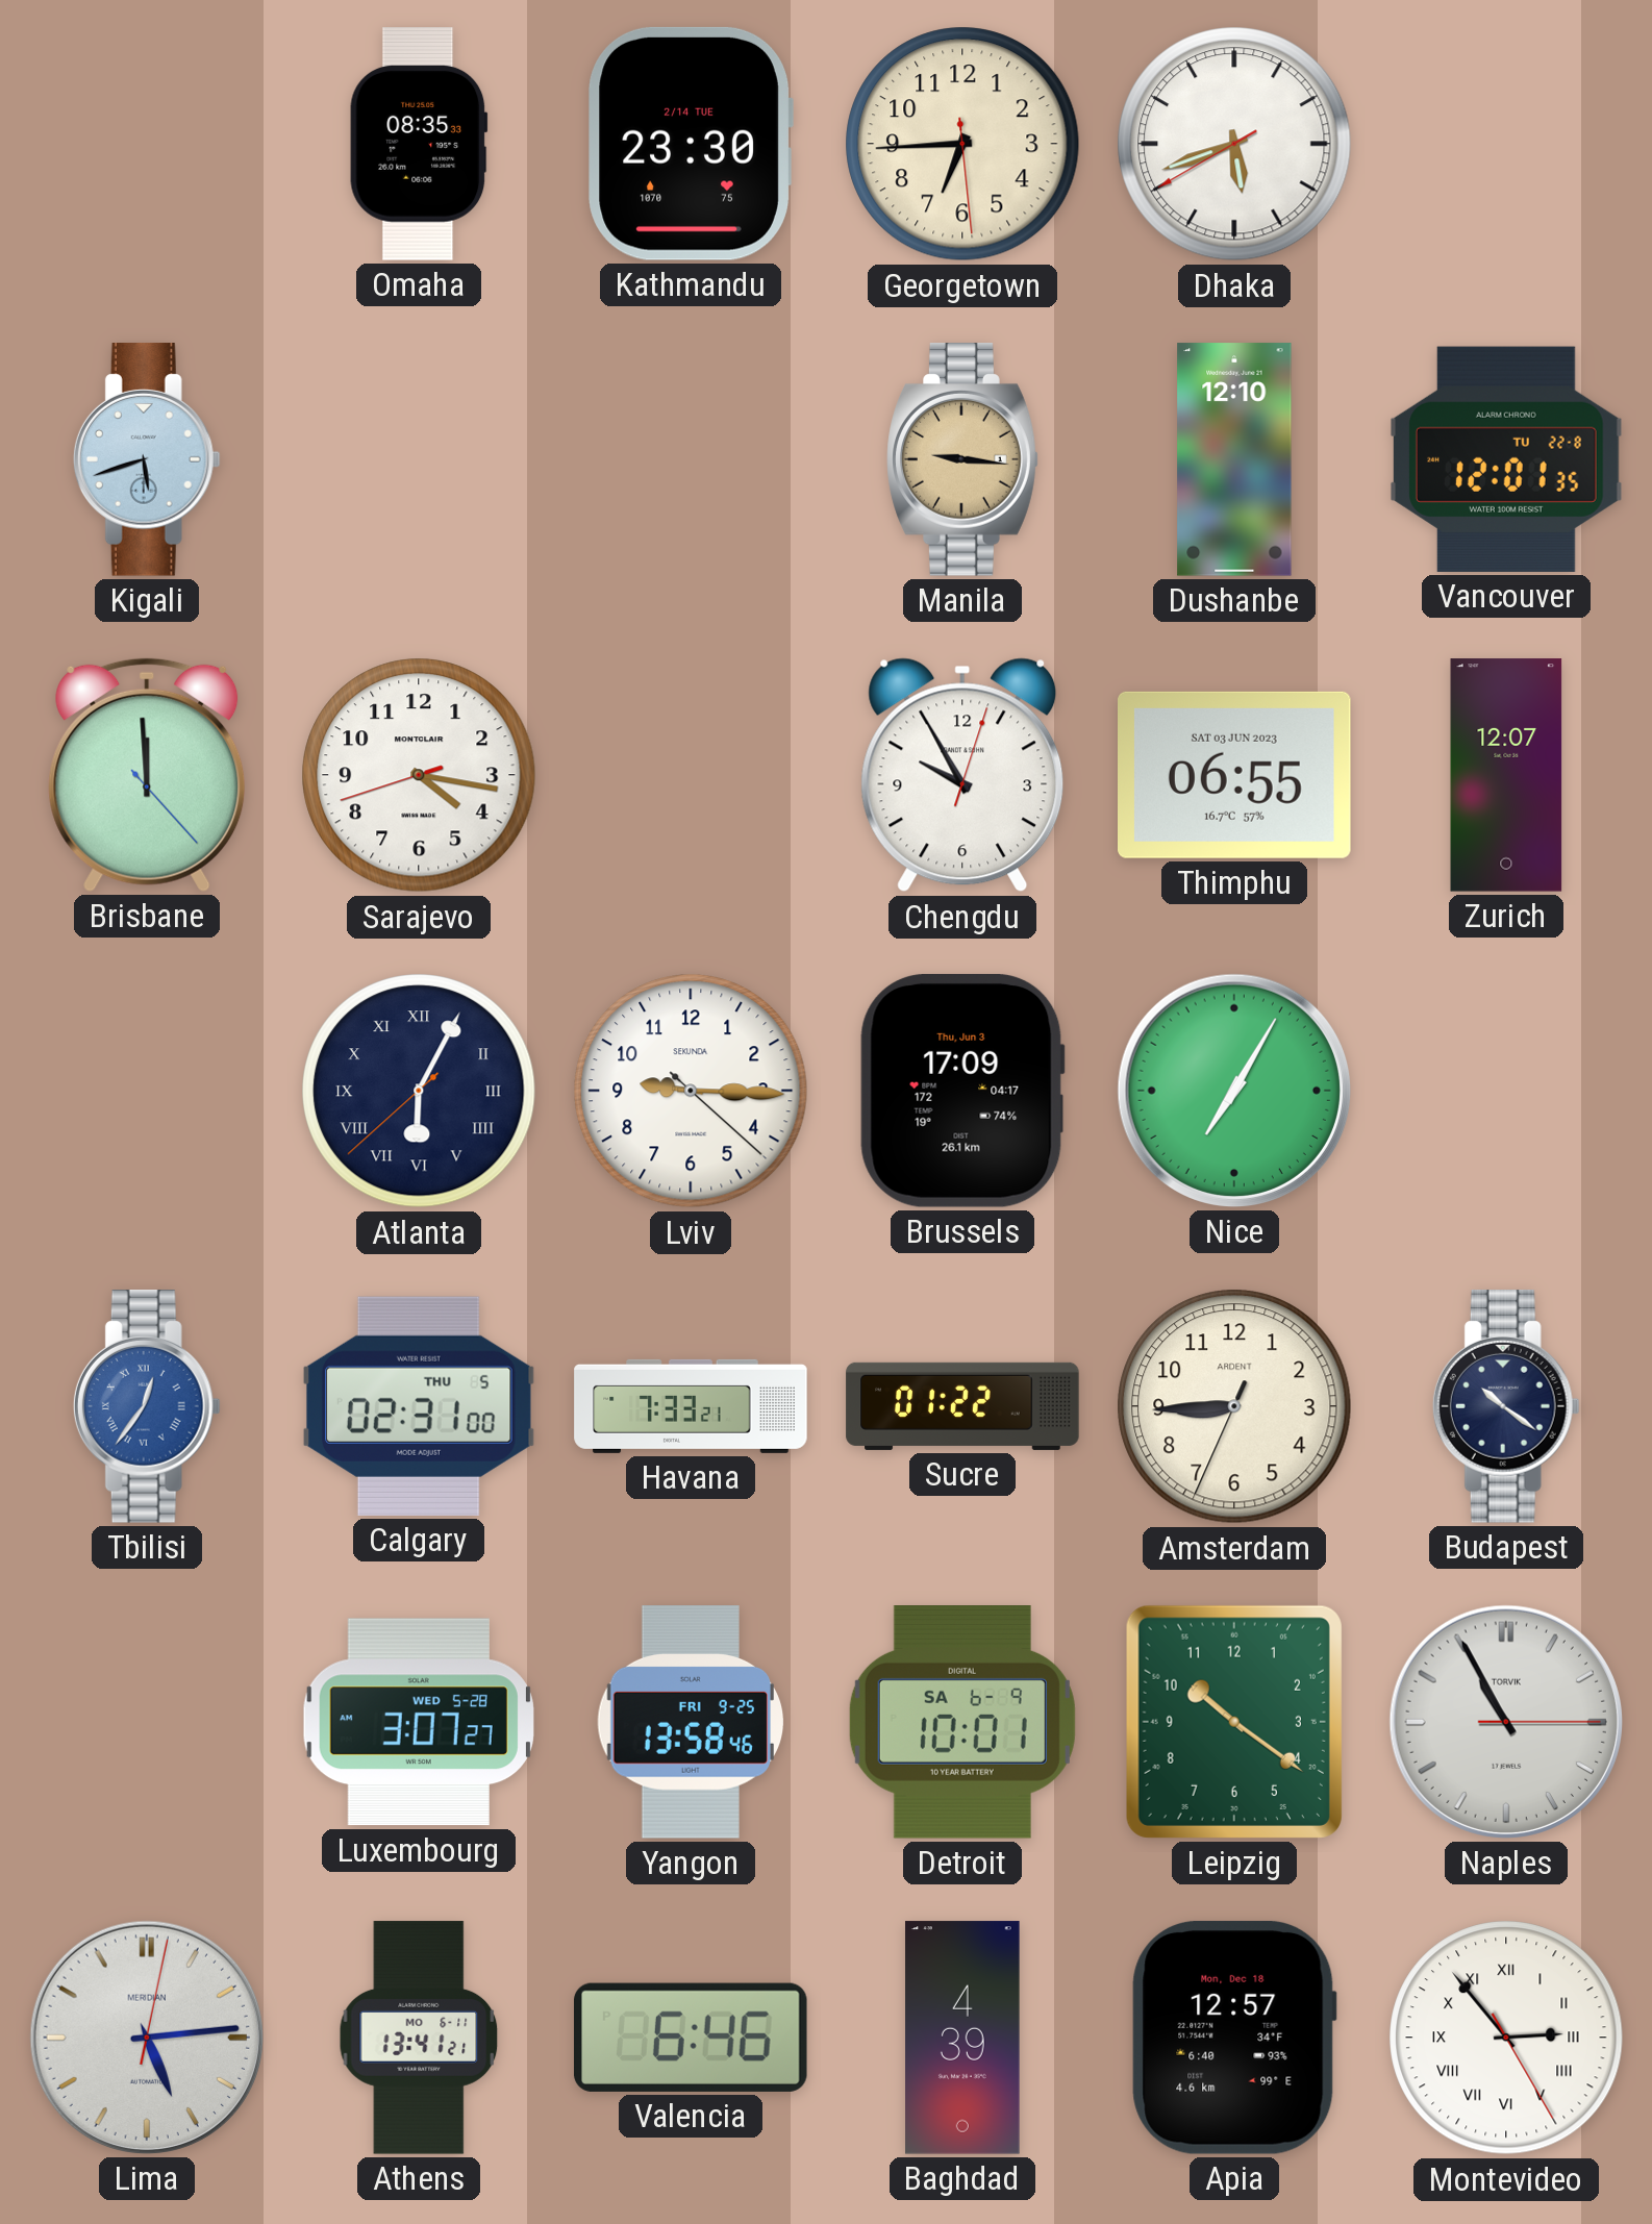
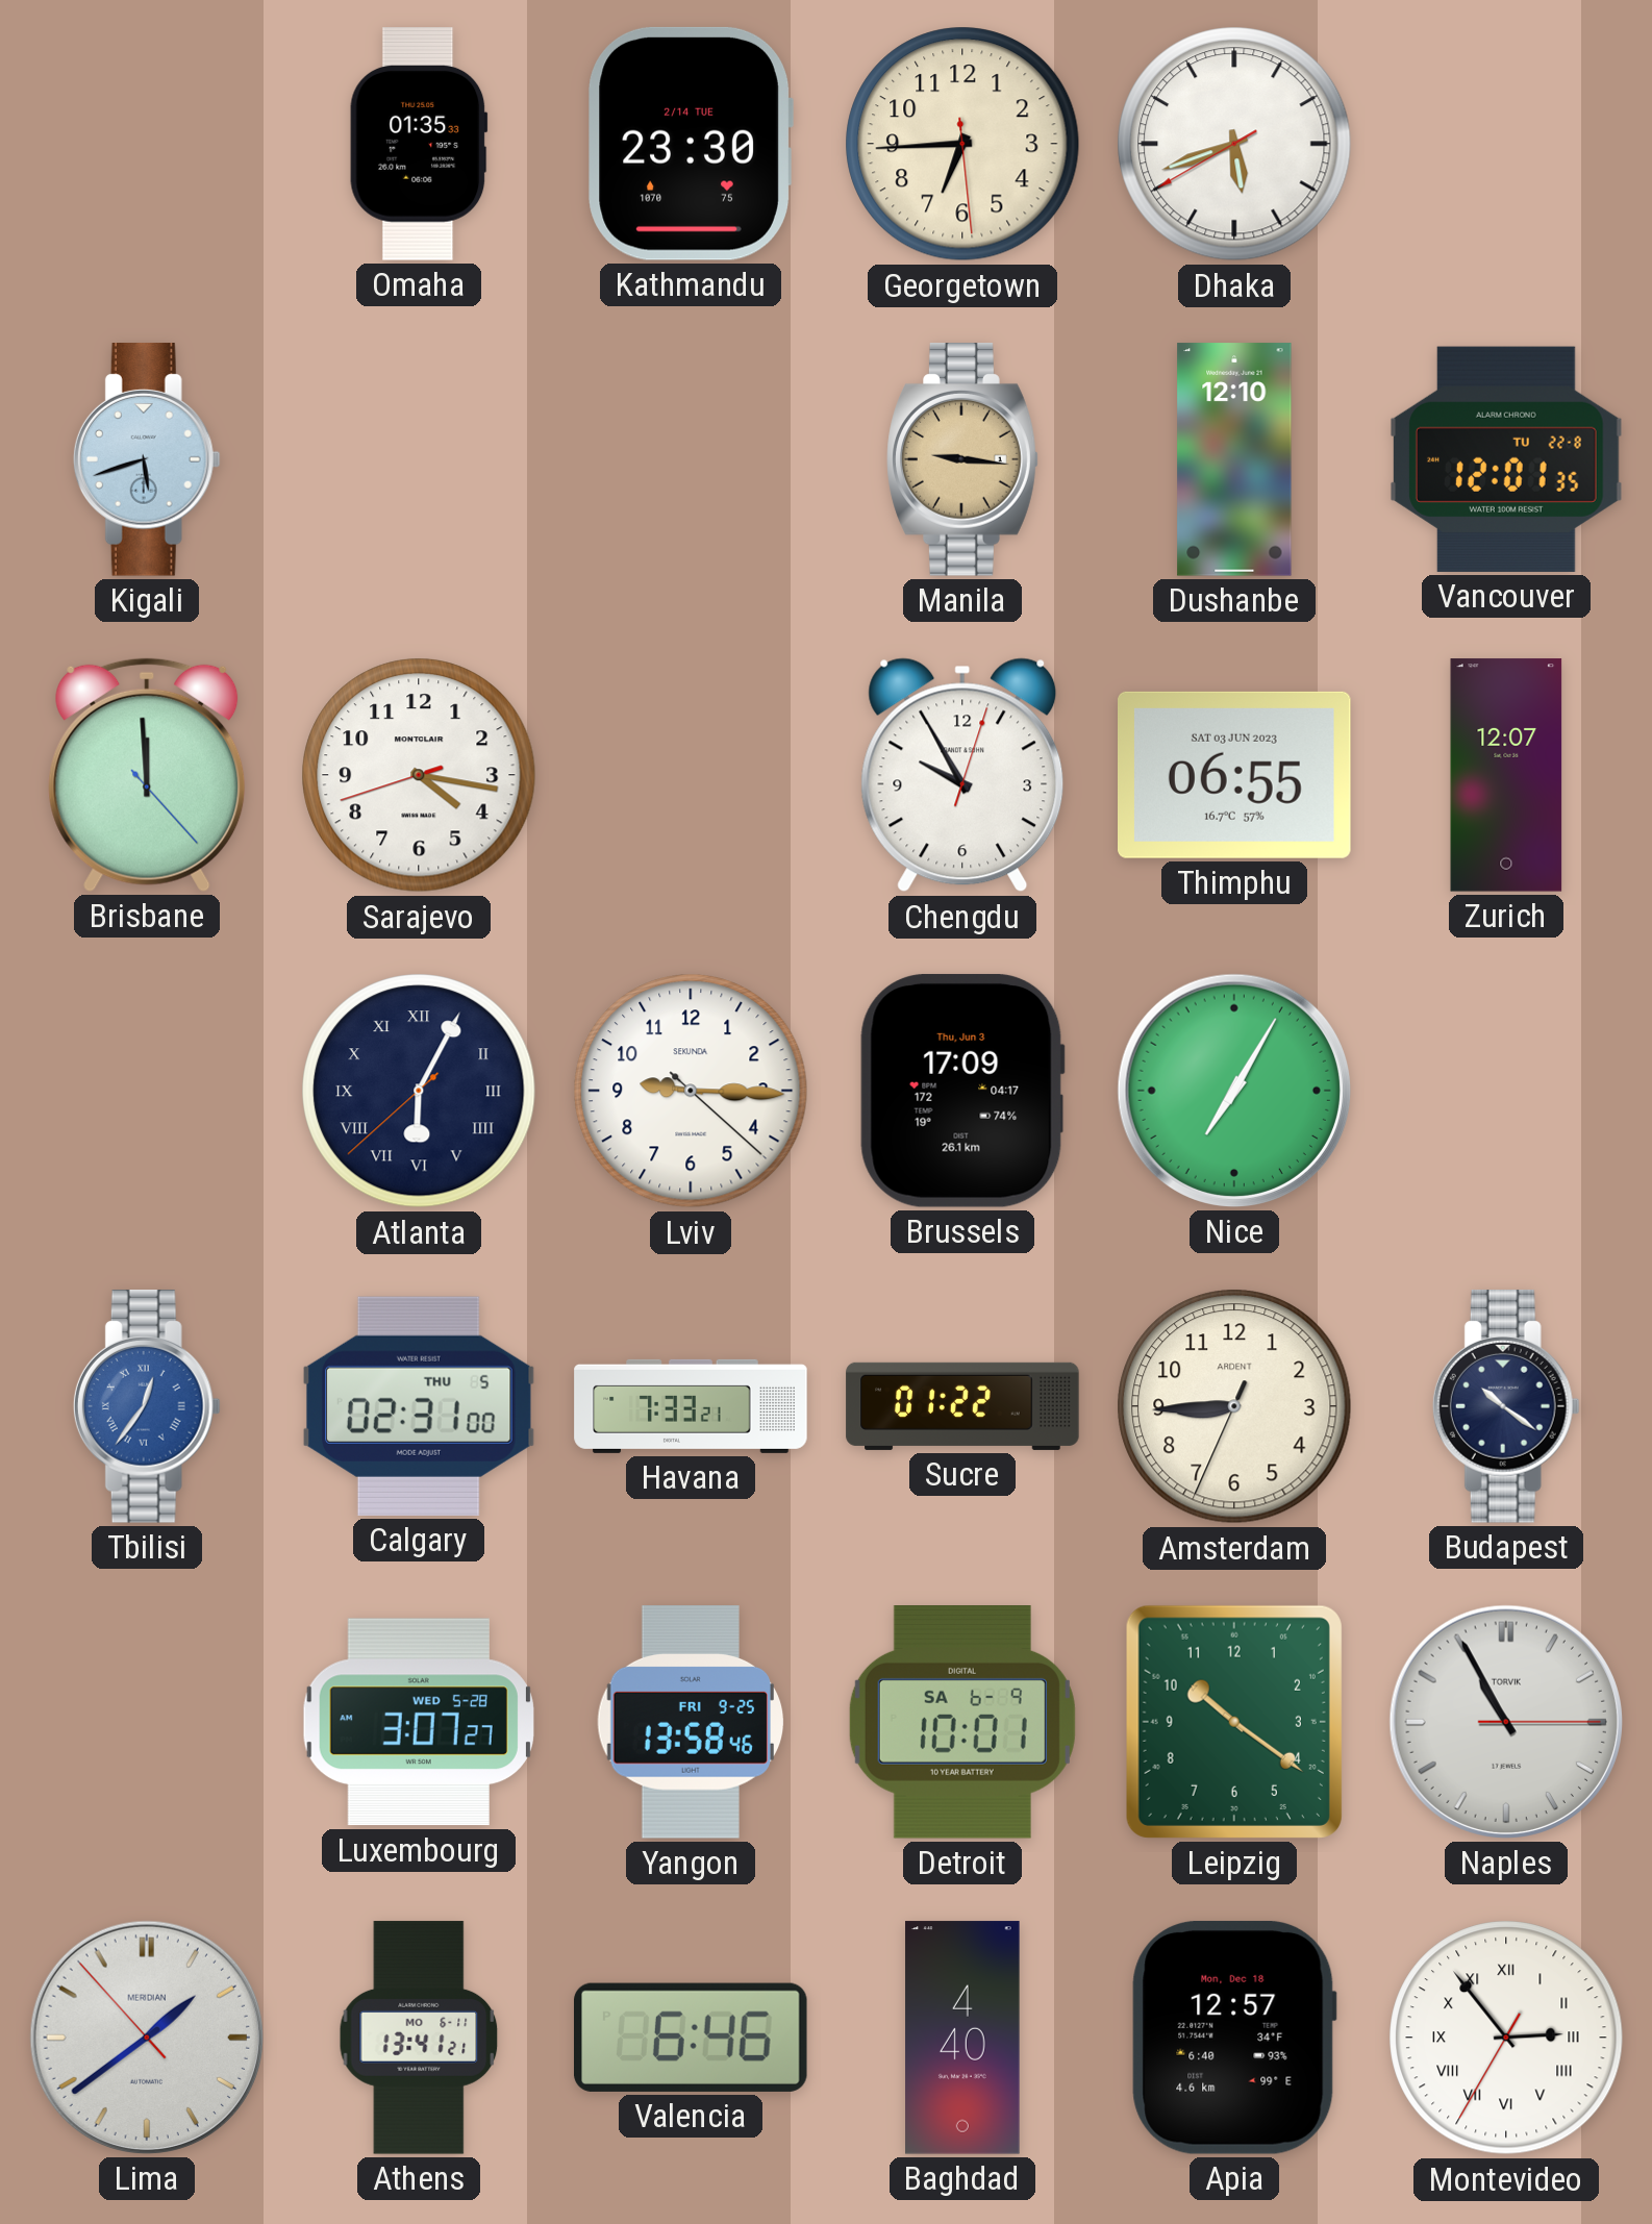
Omaha: 08:35 -> 01:35
Lima: 5:14 -> 1:38
Baghdad: 4:39 -> 4:40
Montevideo: 2:53:25 -> 2:53:35
